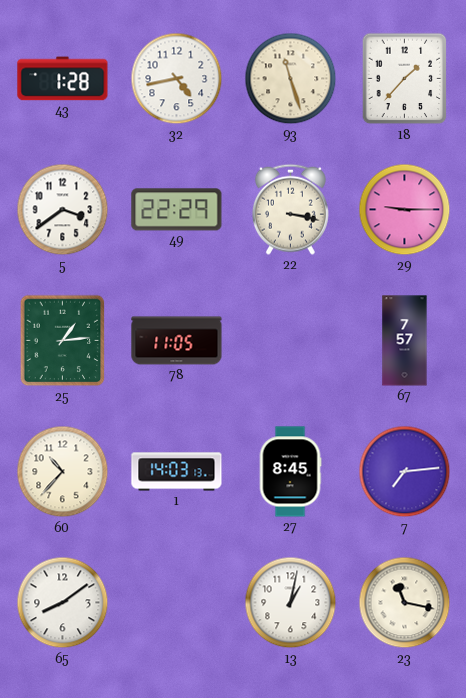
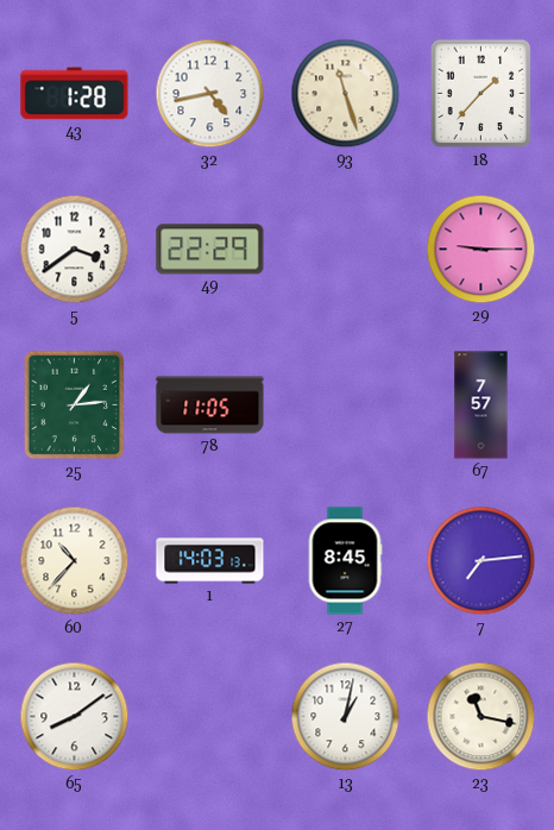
22: 3:17 -> none
